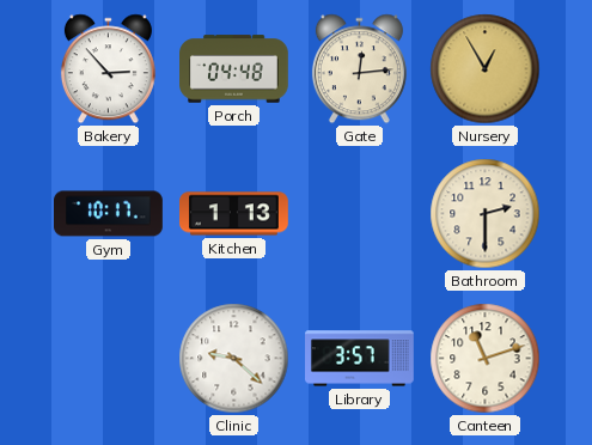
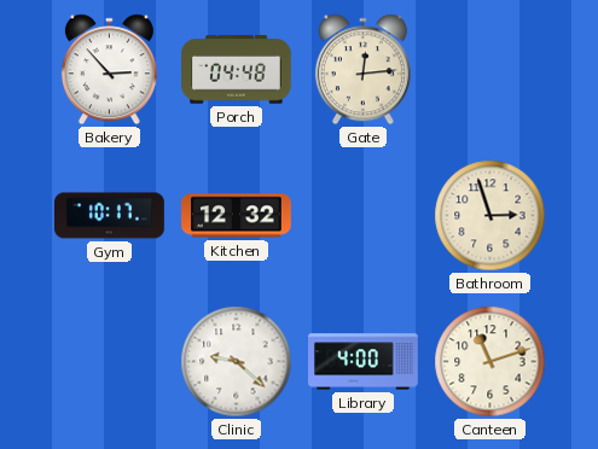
Nursery: 12:55 -> none
Kitchen: 1:13 -> 12:32
Bathroom: 2:30 -> 2:57
Library: 3:57 -> 4:00
